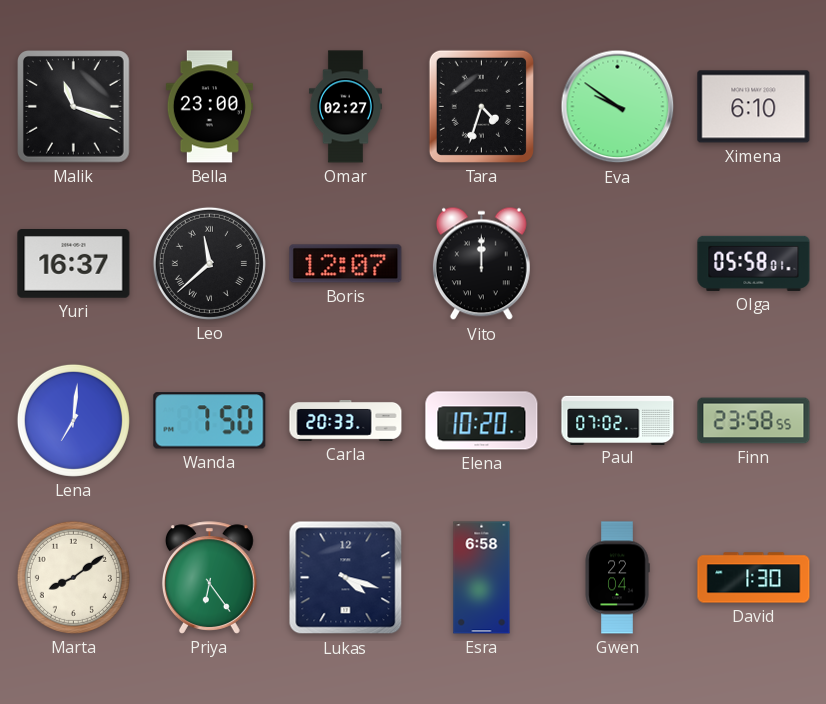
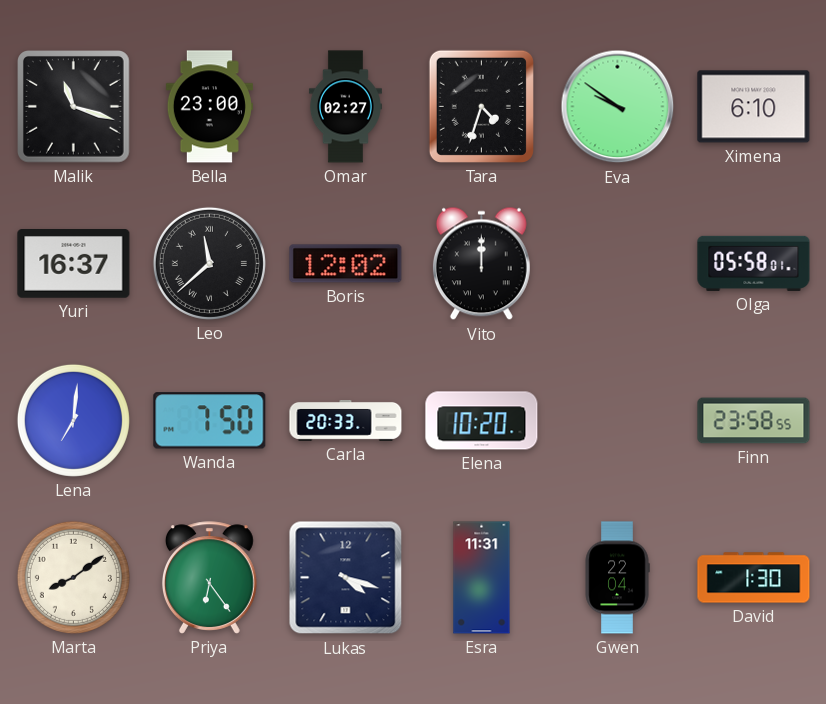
Boris: 12:07 -> 12:02
Paul: 07:02 -> none
Esra: 6:58 -> 11:31
